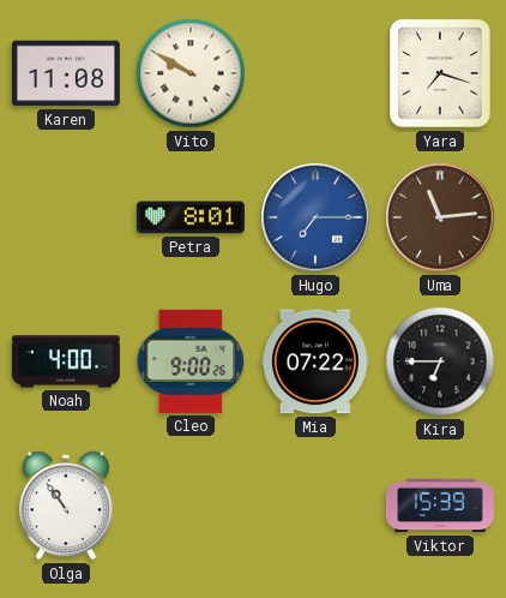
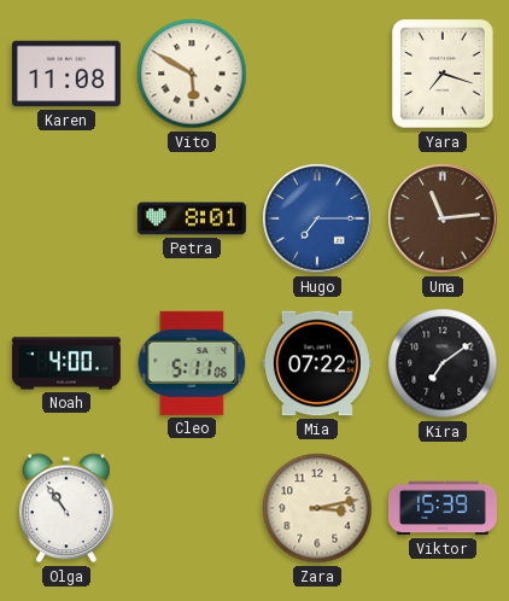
Vito: 9:50 -> 5:50
Cleo: 9:00 -> 5:11
Kira: 6:45 -> 7:09
Zara: none -> 3:13
